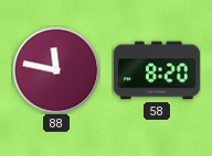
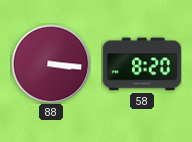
88: 11:47 -> 3:16
